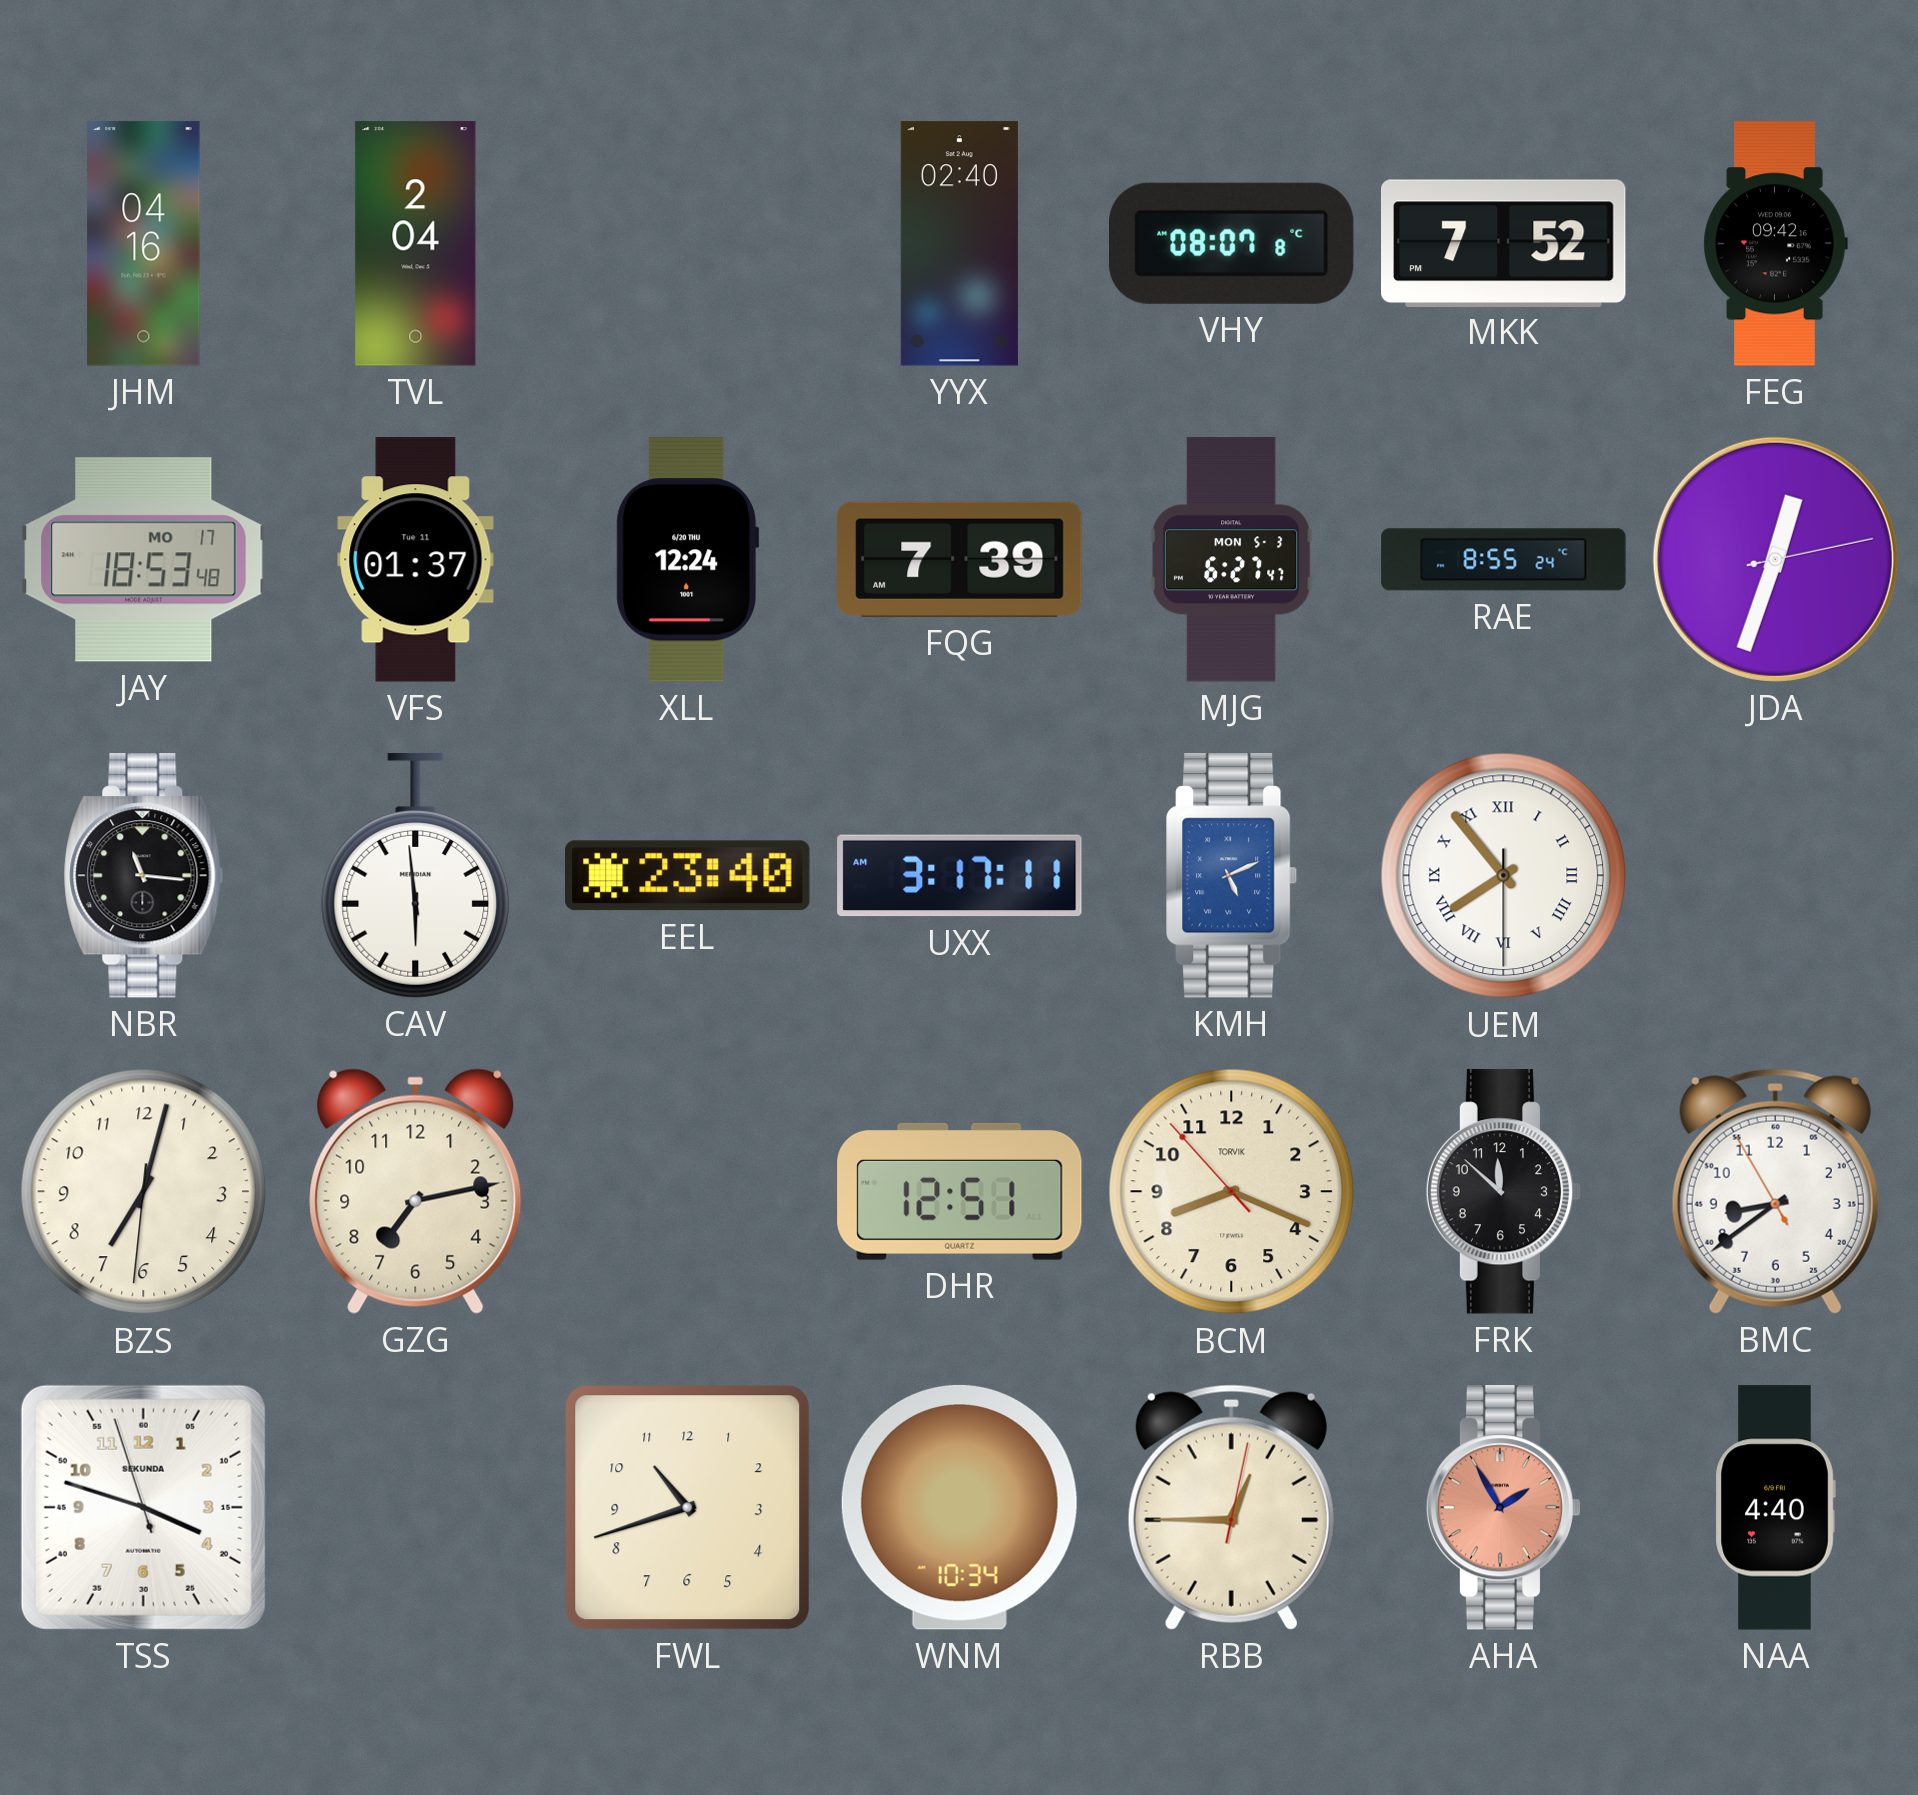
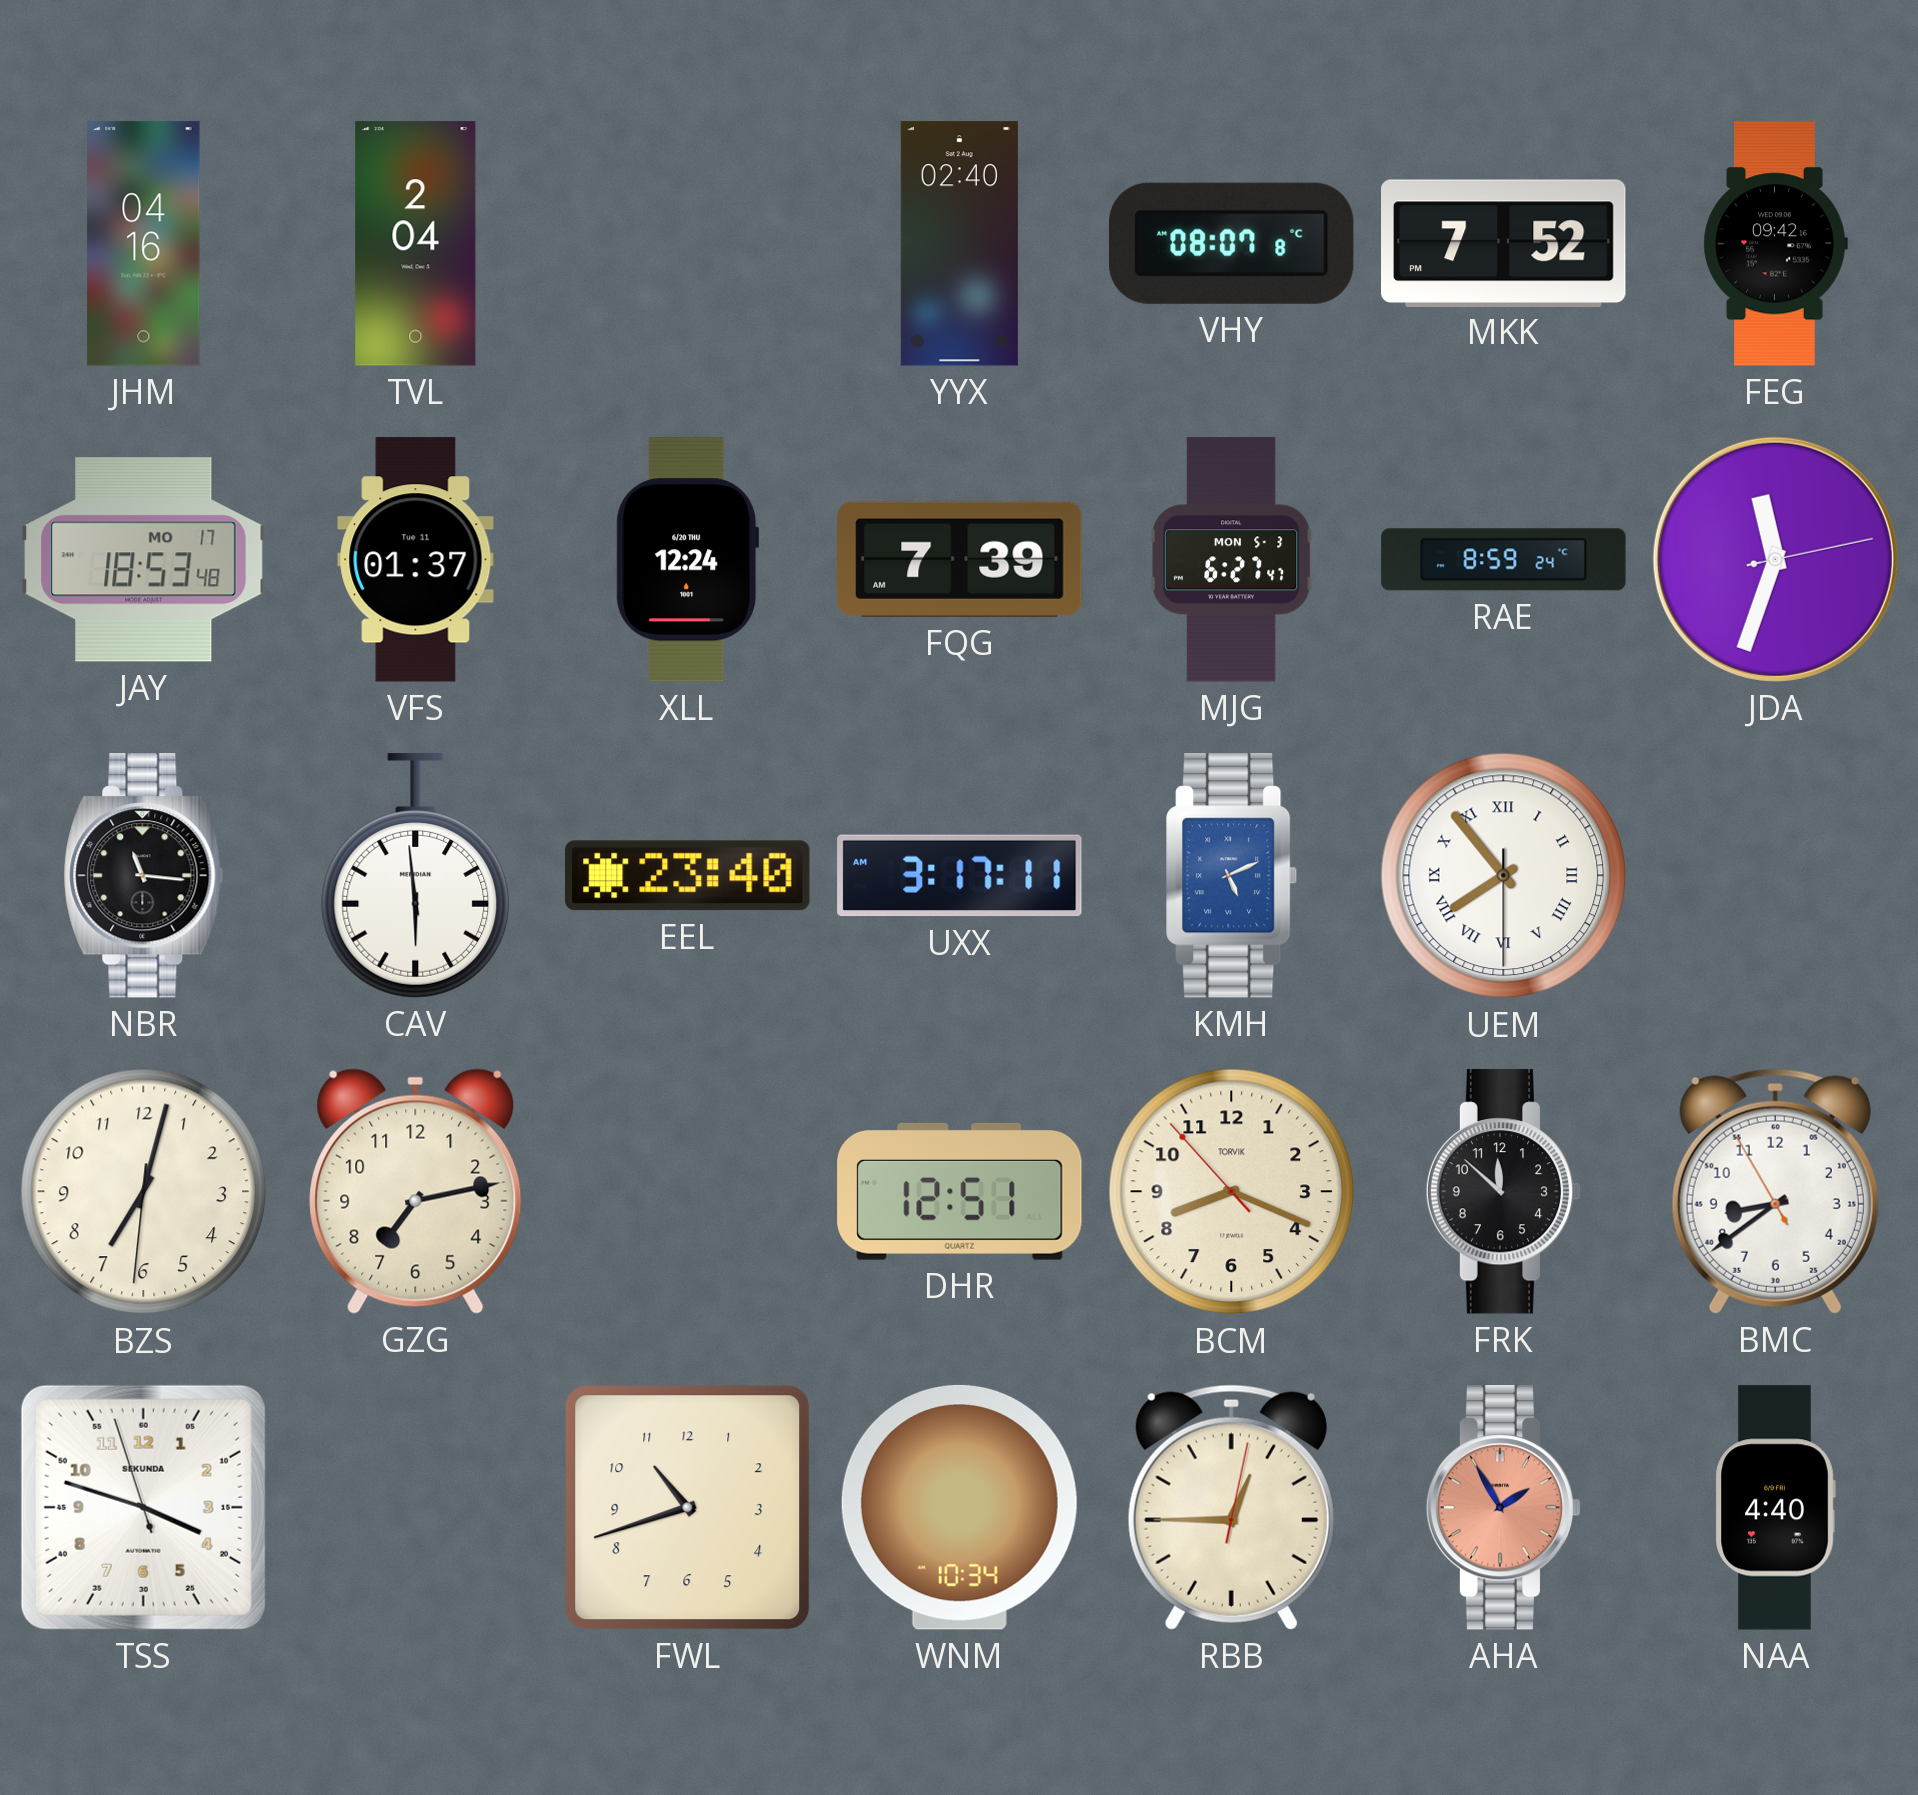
RAE: 8:55 -> 8:59
JDA: 12:33 -> 11:33
